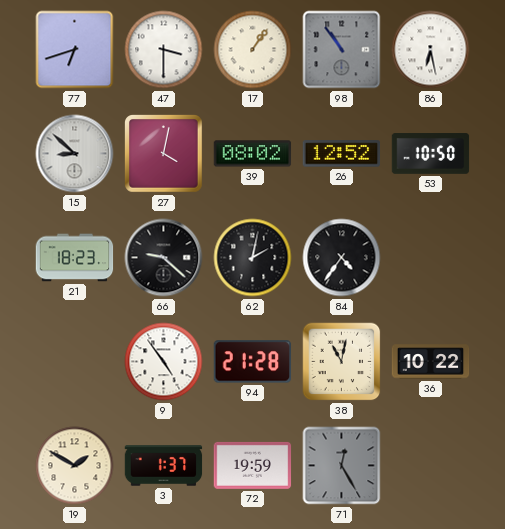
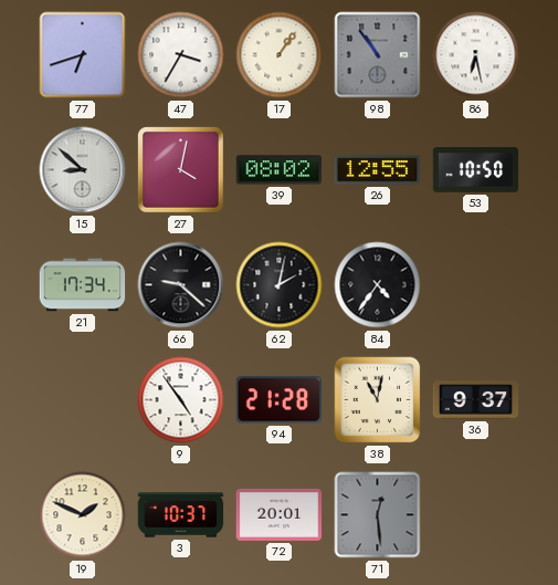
47: 3:30 -> 3:35
26: 12:52 -> 12:55
21: 18:23 -> 17:34
36: 10:22 -> 9:37
19: 1:50 -> 1:49
3: 1:37 -> 10:37
72: 19:59 -> 20:01
71: 12:25 -> 12:29
